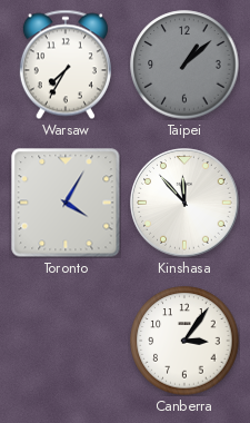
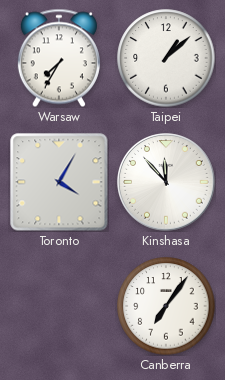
Taipei dial: grey -> white
Canberra: 3:06 -> 7:06
